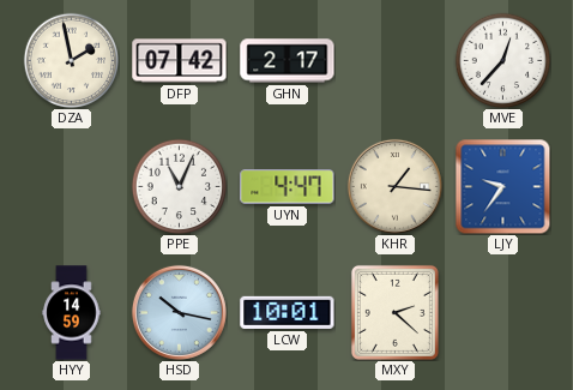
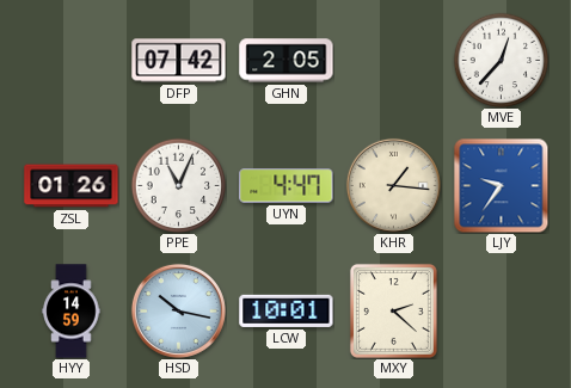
DZA: 1:58 -> none
GHN: 2:17 -> 2:05
ZSL: none -> 01:26
